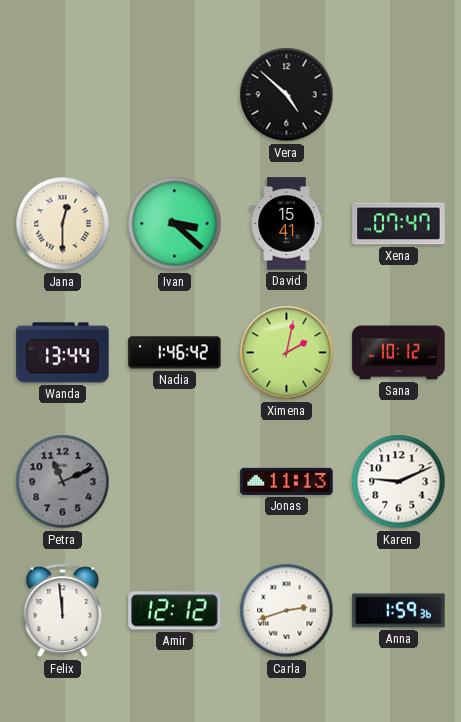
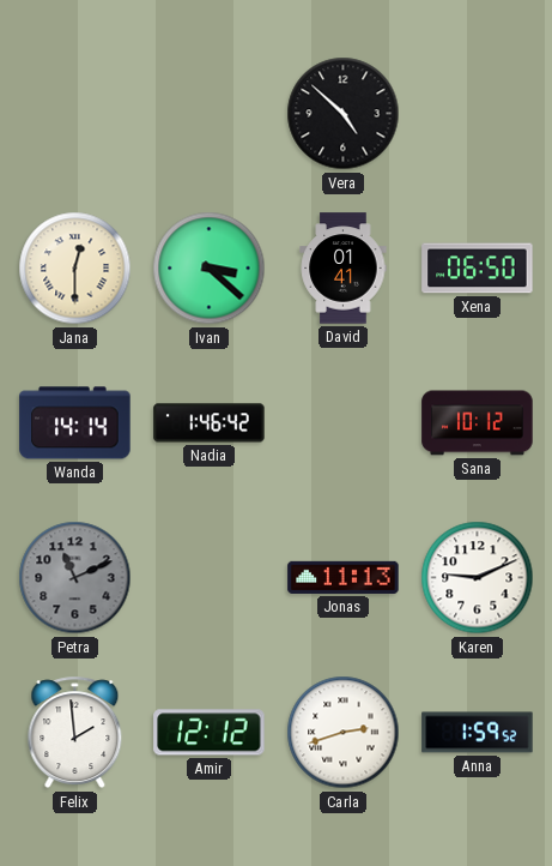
David: 15:41 -> 01:41
Xena: 07:47 -> 06:50
Wanda: 13:44 -> 14:14
Ximena: 2:02 -> none
Felix: 11:59 -> 1:59
Anna: 1:59:36 -> 1:59:52
